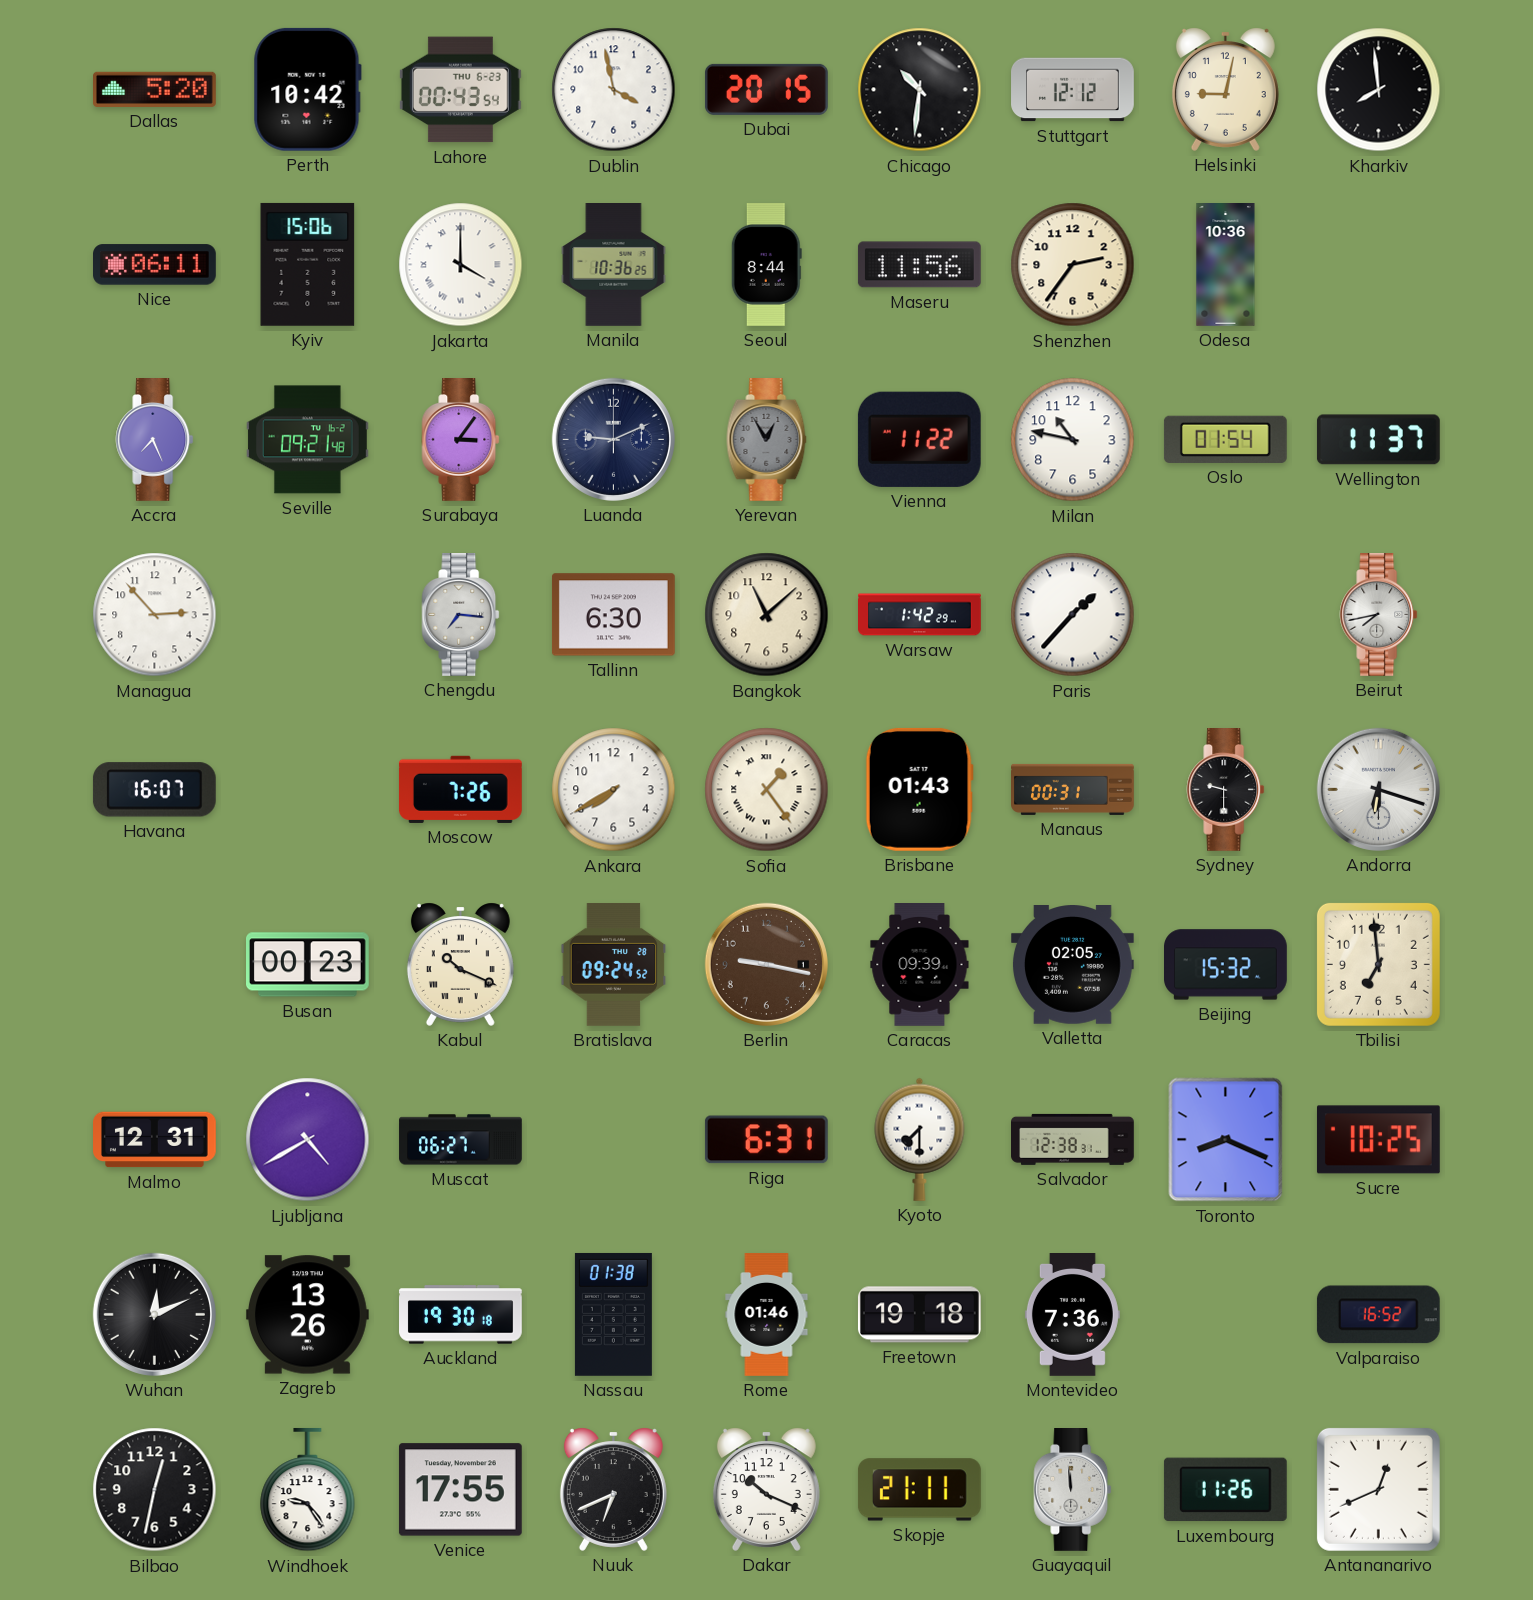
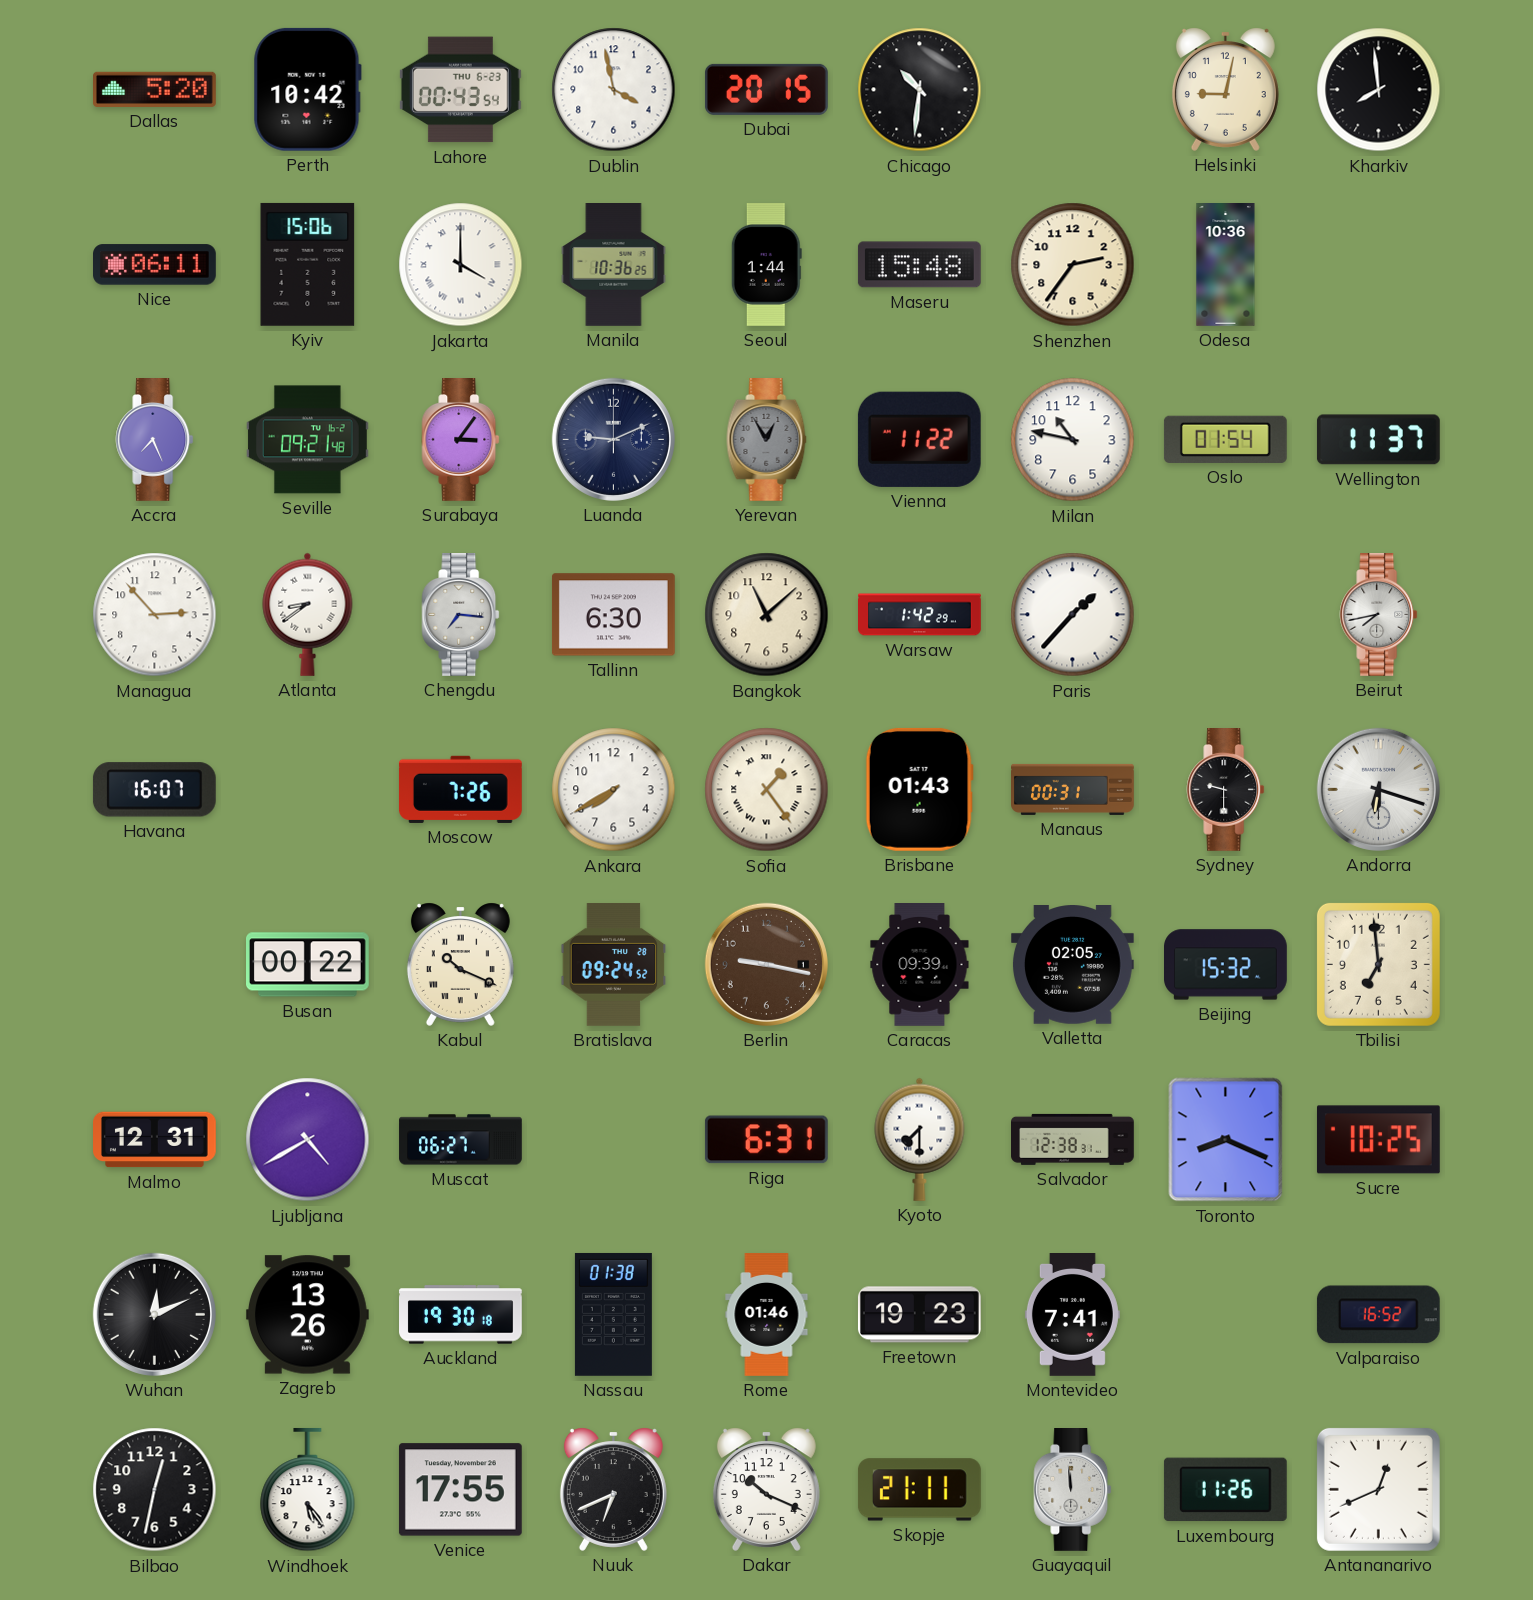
Stuttgart: 12:12 -> none
Seoul: 8:44 -> 1:44
Maseru: 11:56 -> 15:48
Atlanta: none -> 8:39
Busan: 00:23 -> 00:22
Freetown: 19:18 -> 19:23
Montevideo: 7:36 -> 7:41
Windhoek: 9:24 -> 5:24
